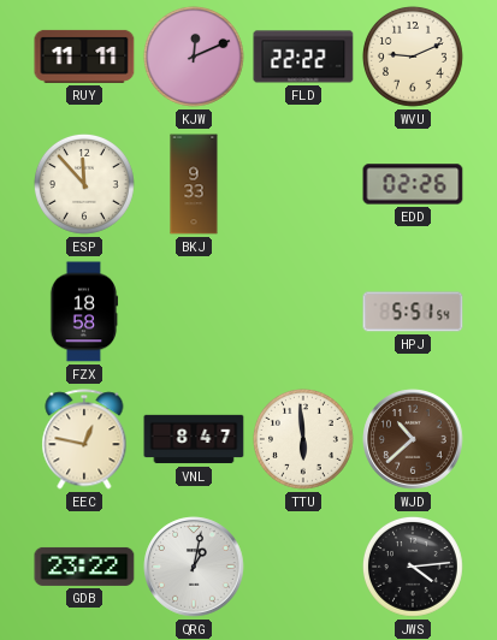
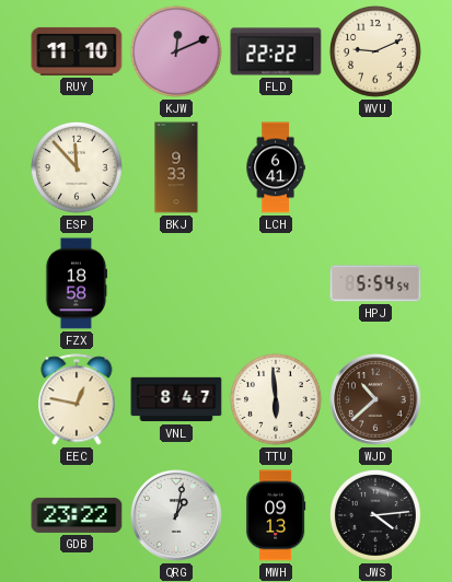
RUY: 11:11 -> 11:10
LCH: none -> 6:41
EDD: 02:26 -> none
HPJ: 5:51 -> 5:54
MWH: none -> 09:13
